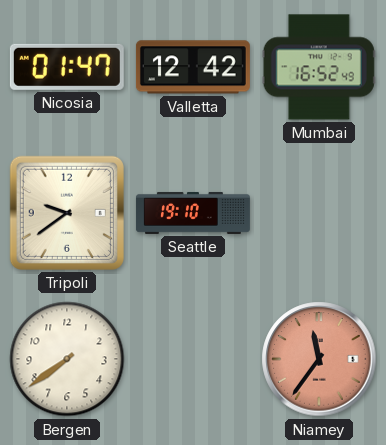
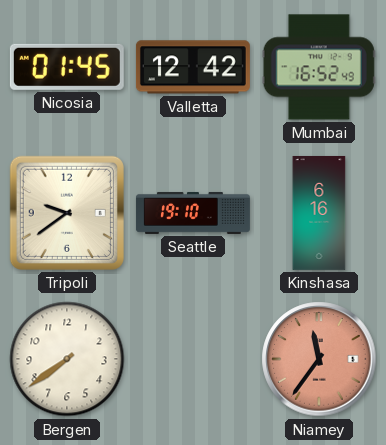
Nicosia: 01:47 -> 01:45
Kinshasa: none -> 6:16
